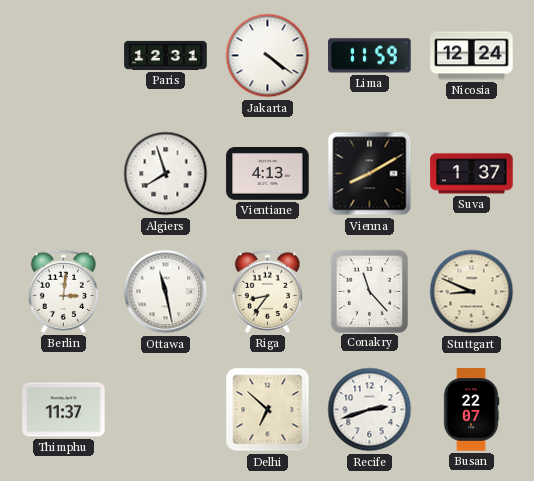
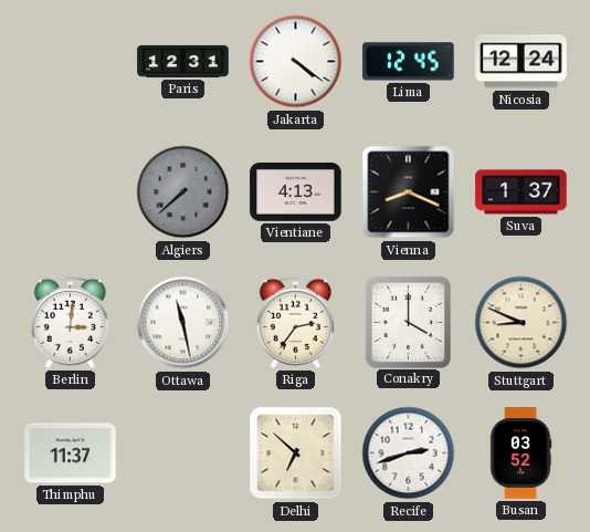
Lima: 11:59 -> 12:45
Algiers: 7:57 -> 7:38
Algiers dial: white -> grey
Vienna: 8:10 -> 8:19
Riga: 8:36 -> 2:36
Conakry: 11:23 -> 4:00
Busan: 22:07 -> 03:52
